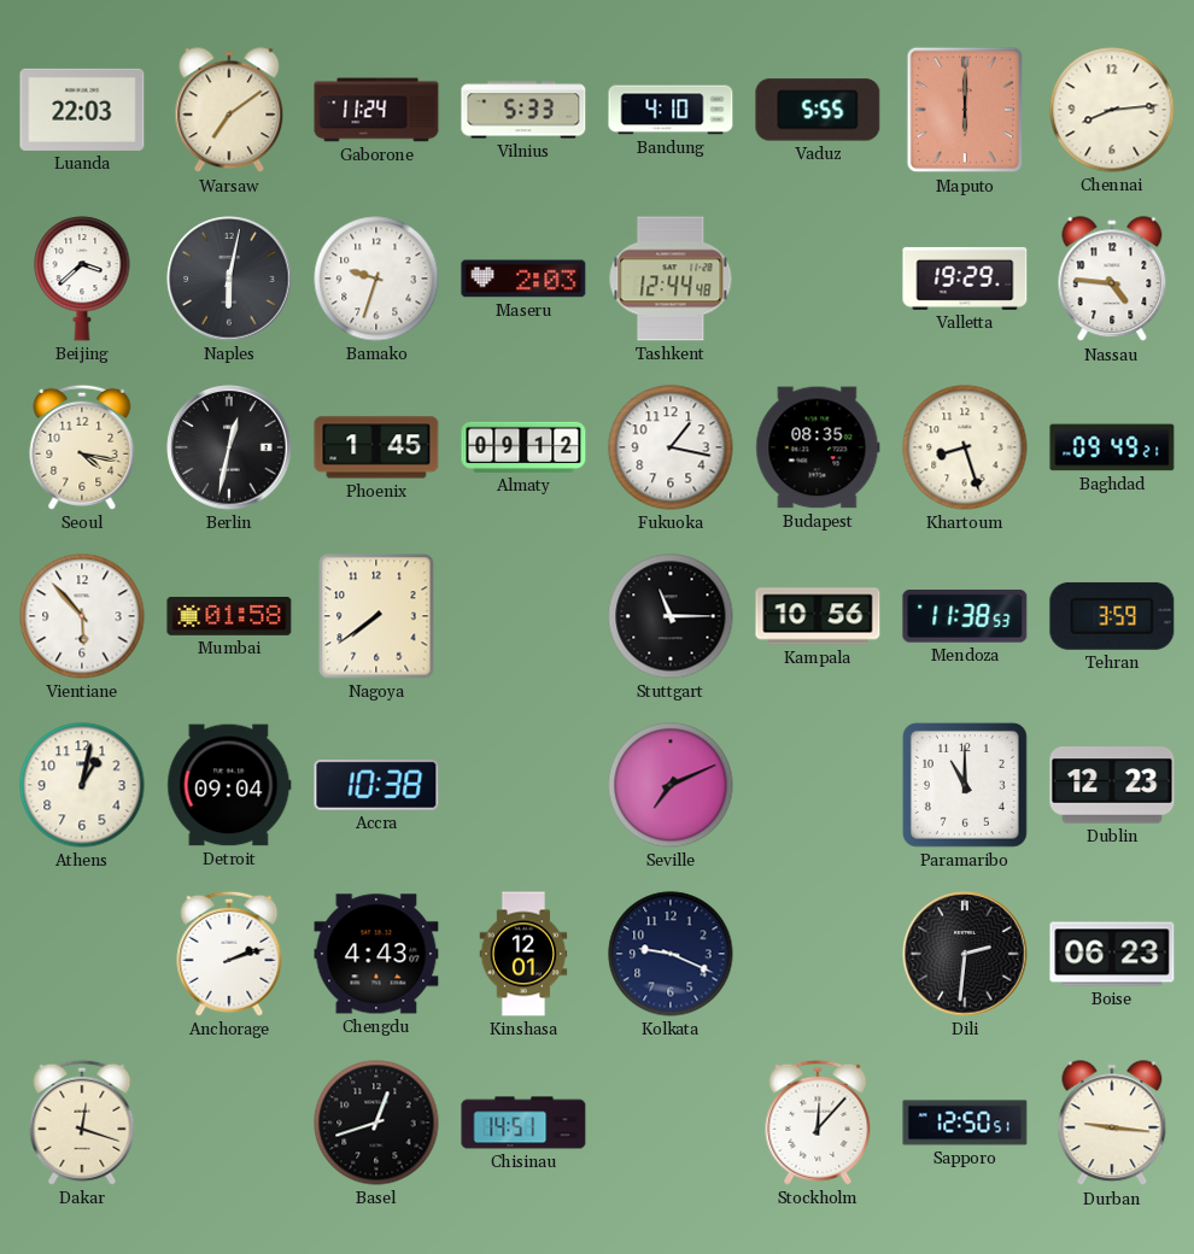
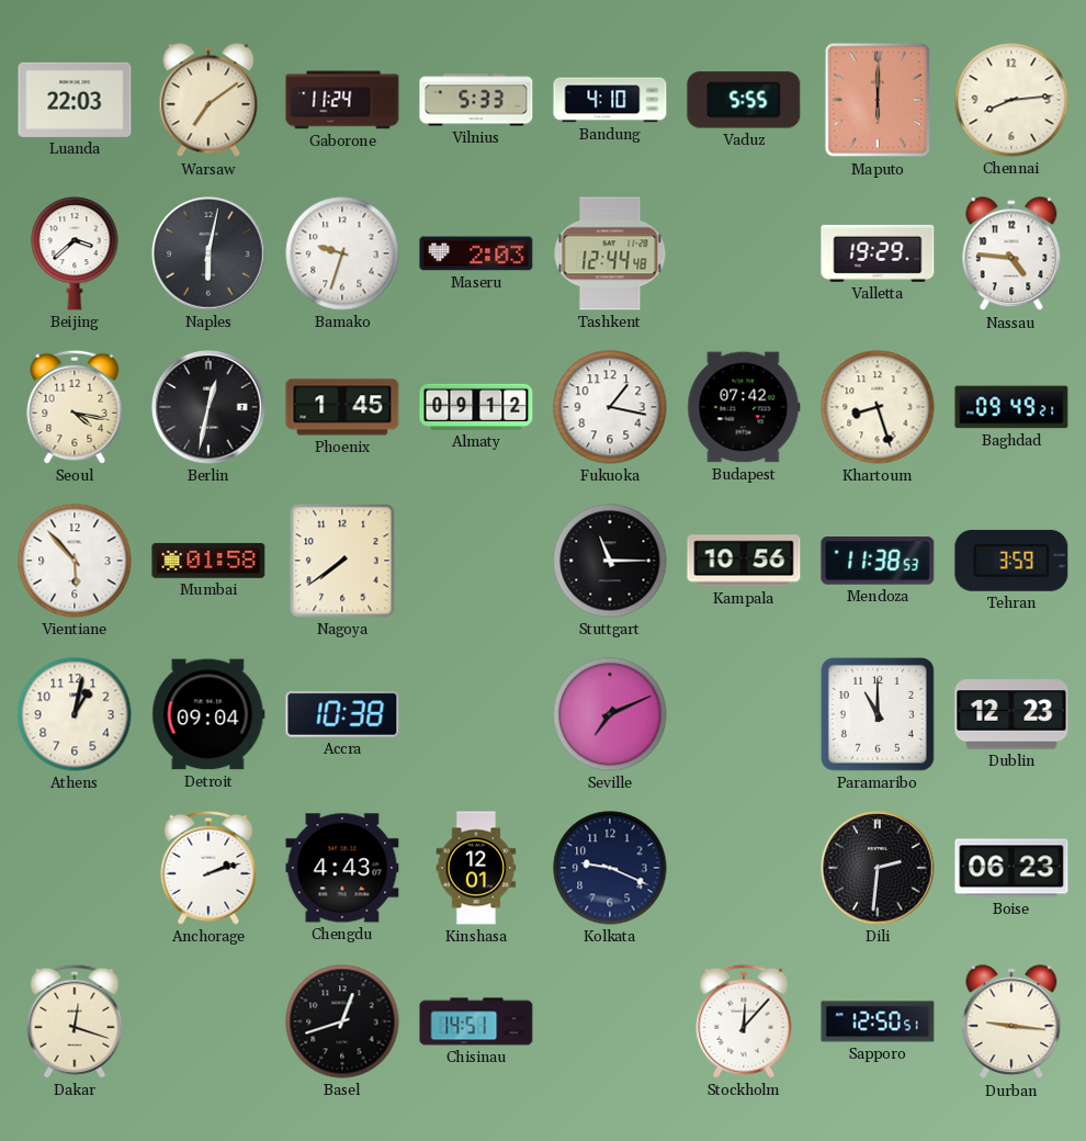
Budapest: 08:35 -> 07:42
